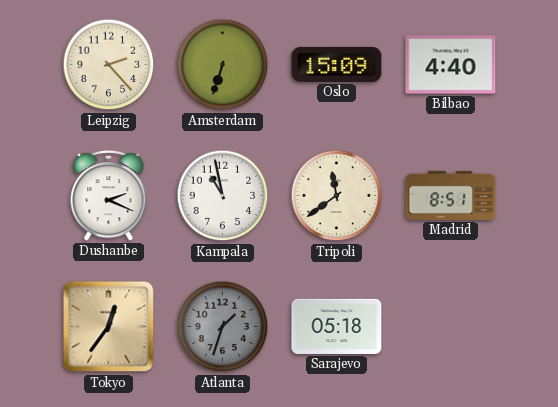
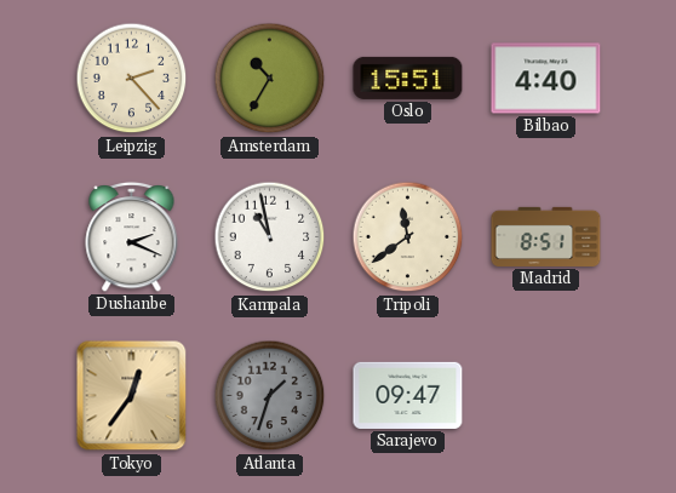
Amsterdam: 6:33 -> 10:35
Oslo: 15:09 -> 15:51
Sarajevo: 05:18 -> 09:47
